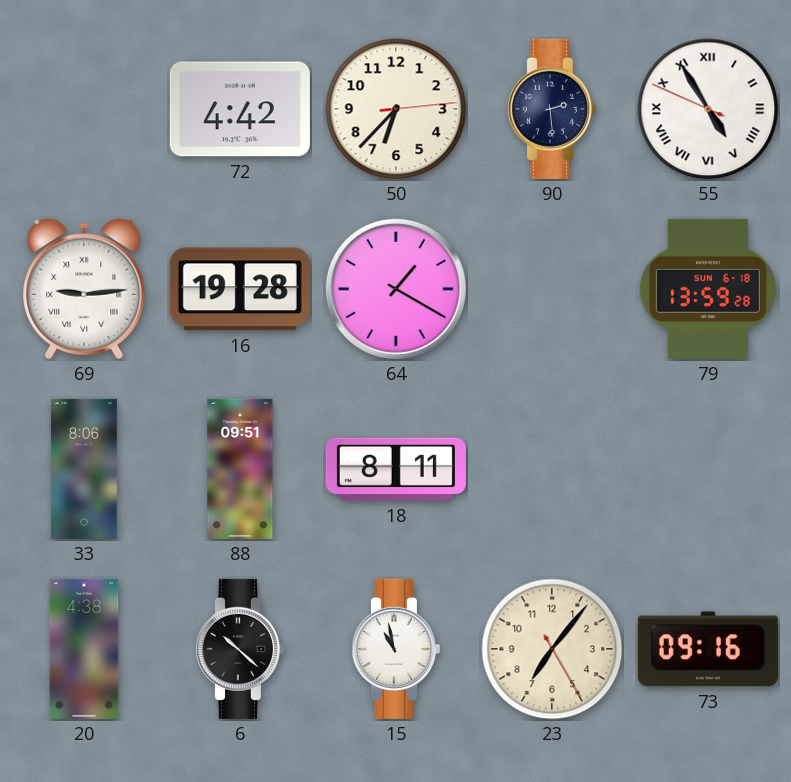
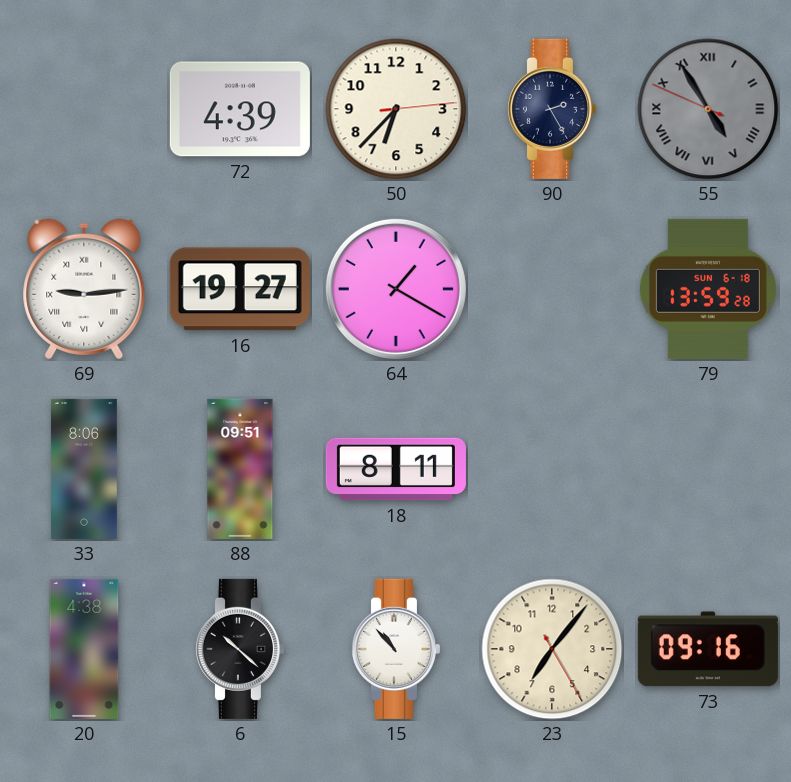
72: 4:42 -> 4:39
90: 2:29 -> 2:25
55 dial: white -> grey
16: 19:28 -> 19:27
15: 10:58 -> 10:53
